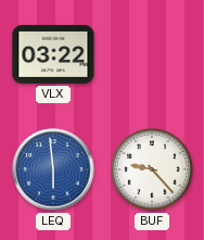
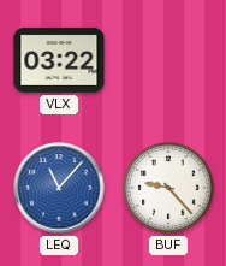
LEQ: 5:59 -> 11:07
